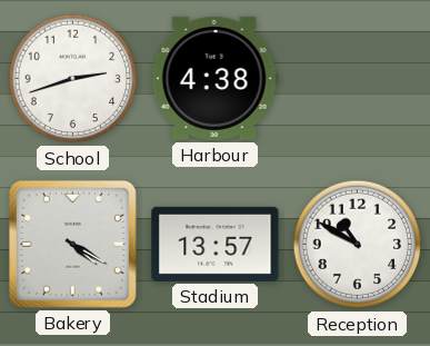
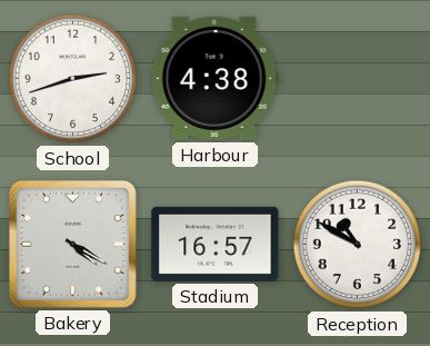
Stadium: 13:57 -> 16:57
